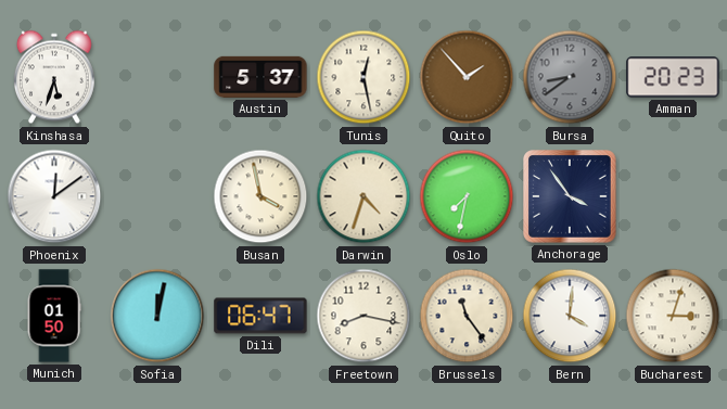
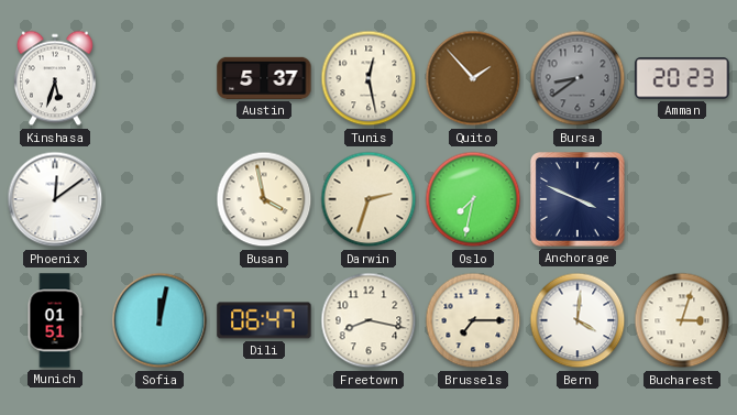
Darwin: 4:33 -> 2:33
Anchorage: 3:54 -> 3:49
Munich: 01:50 -> 01:51
Brussels: 11:24 -> 7:15
